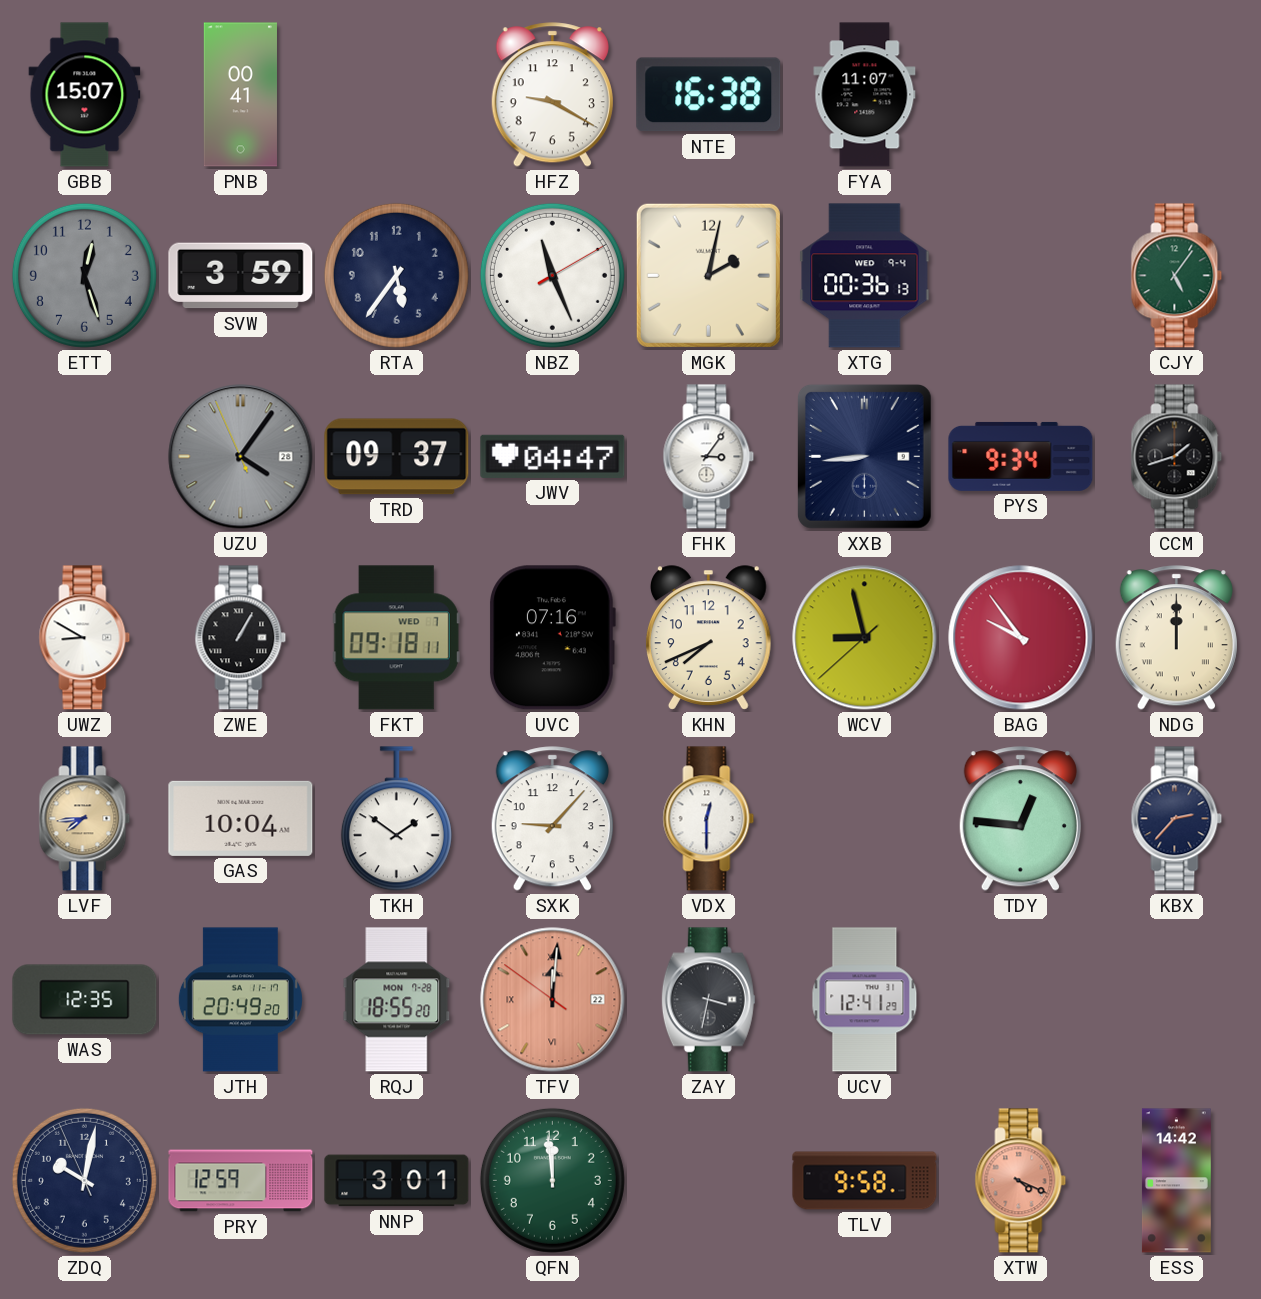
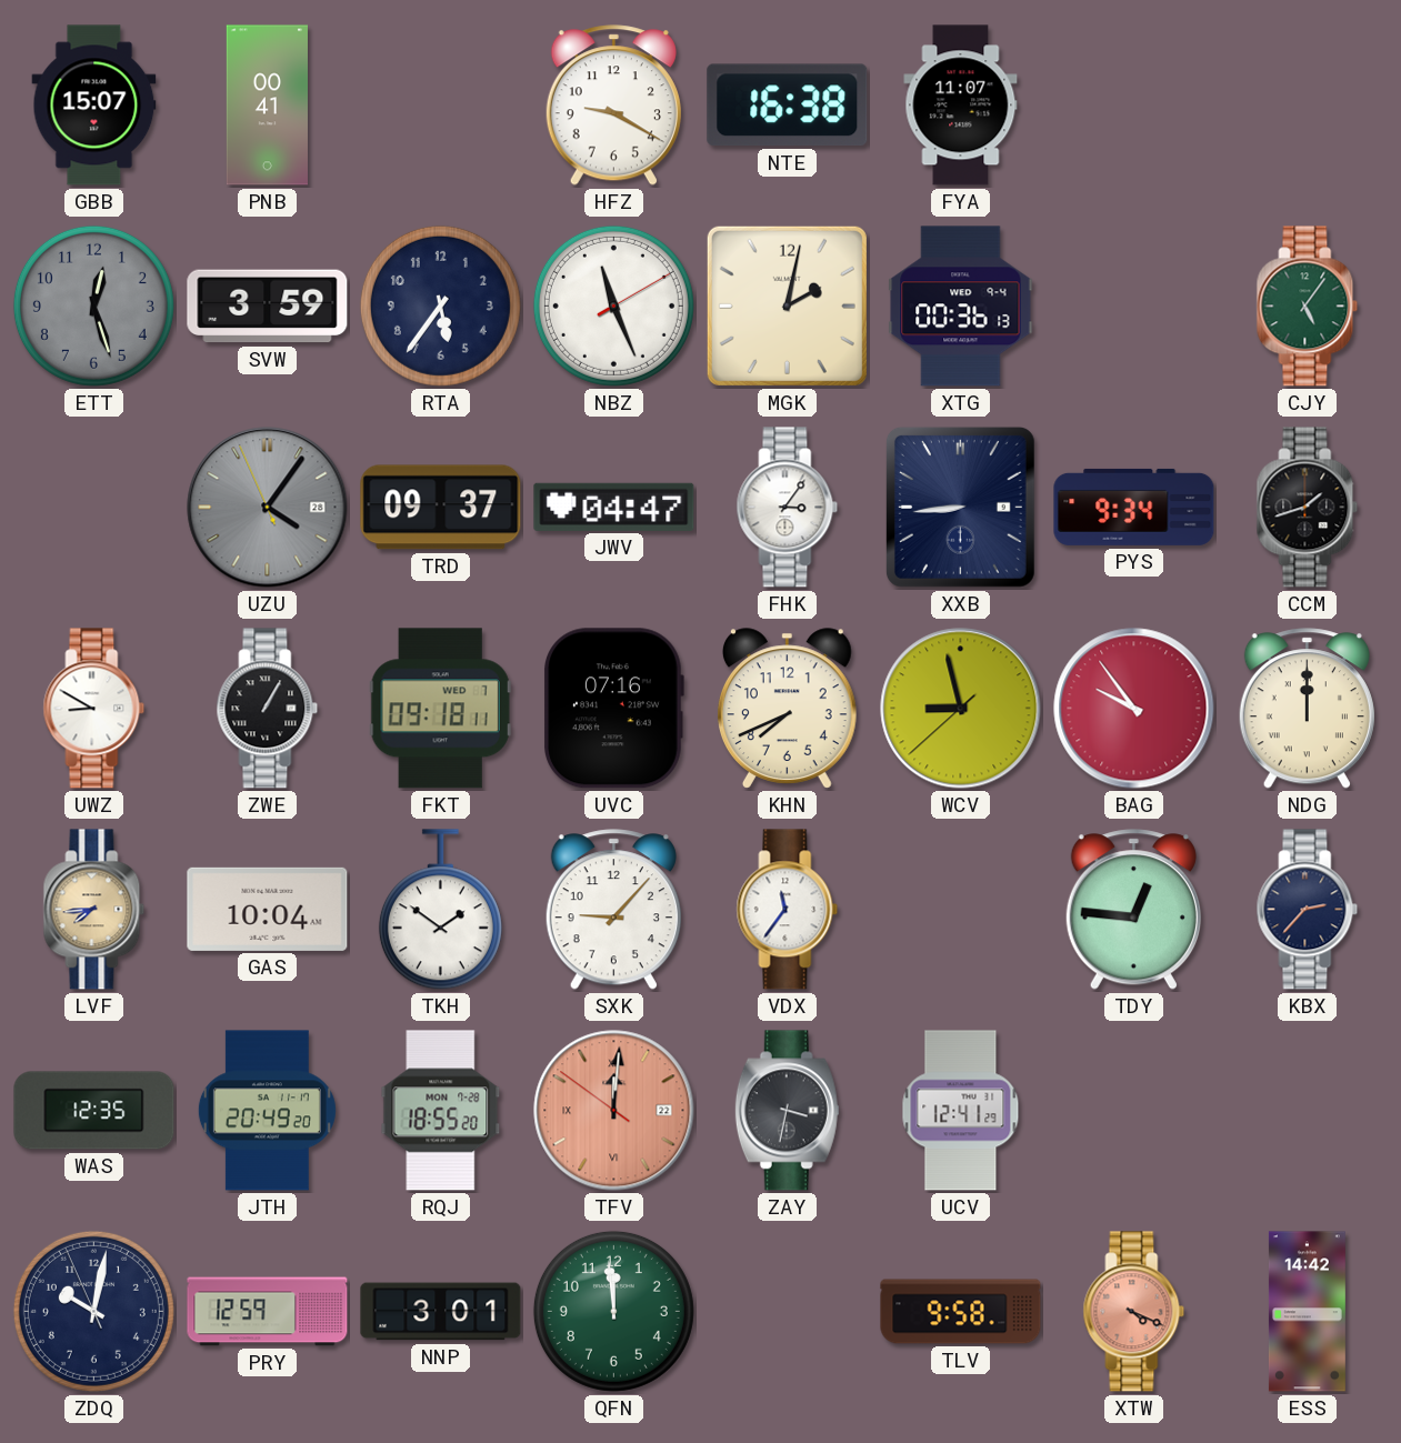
VDX: 12:30 -> 11:36
